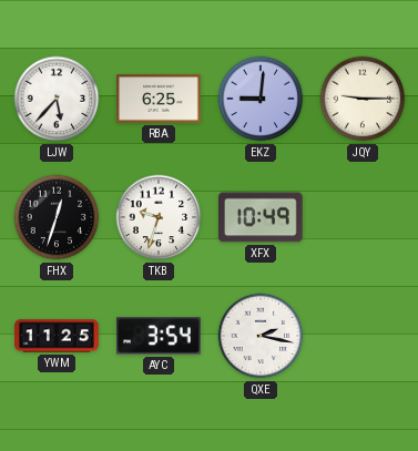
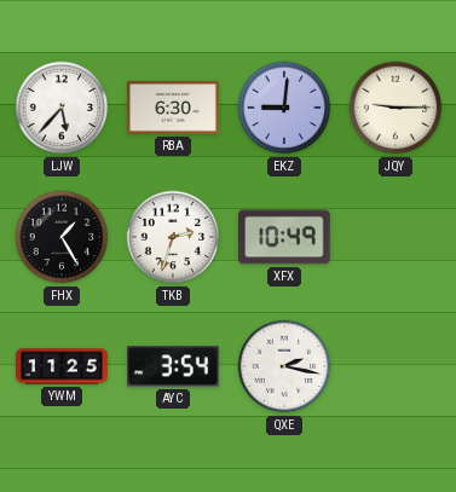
RBA: 6:25 -> 6:30
FHX: 12:33 -> 1:25
TKB: 9:33 -> 2:33
